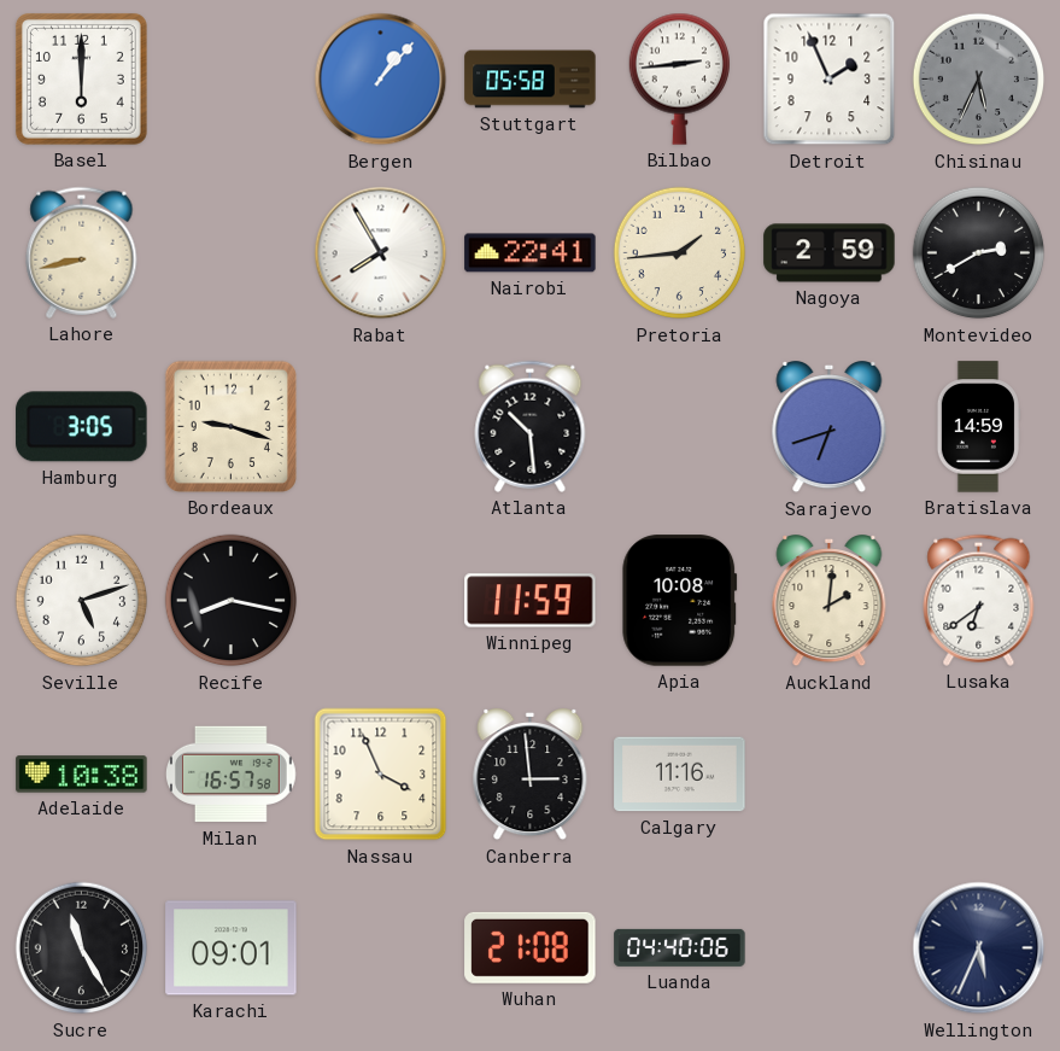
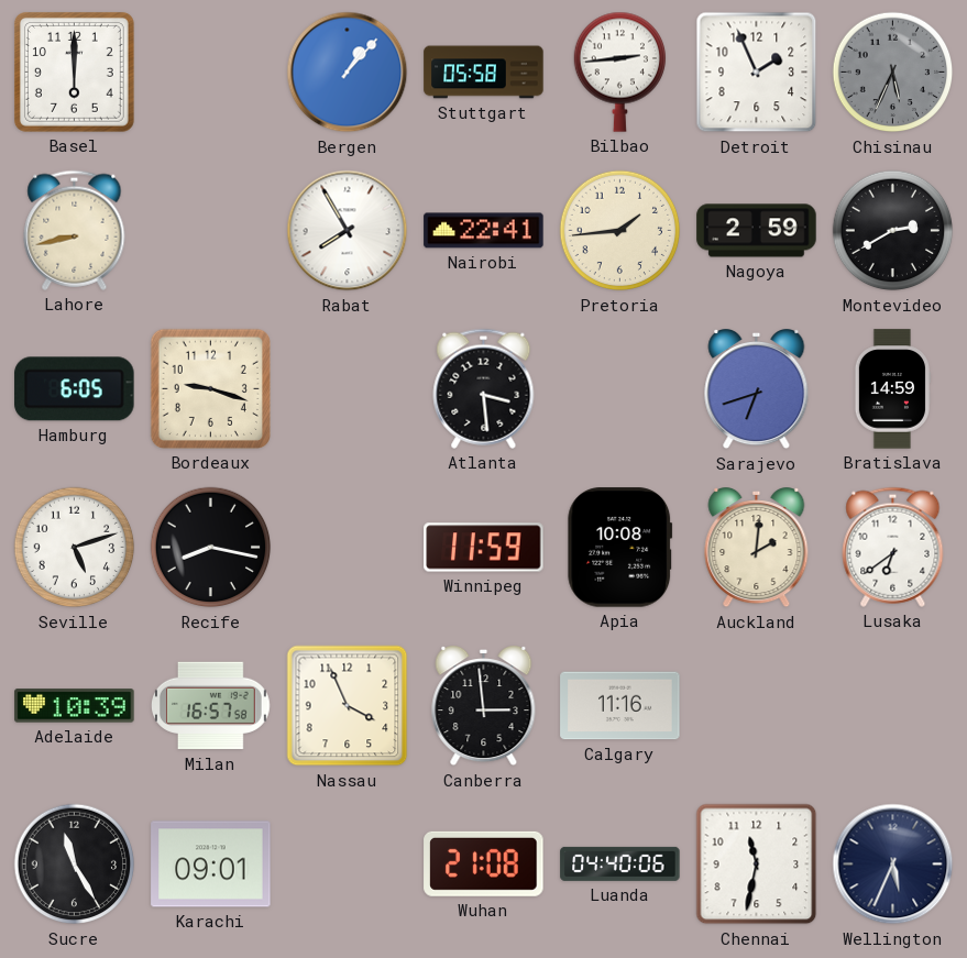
Hamburg: 3:05 -> 6:05
Atlanta: 10:29 -> 3:29
Adelaide: 10:38 -> 10:39
Chennai: none -> 11:32
